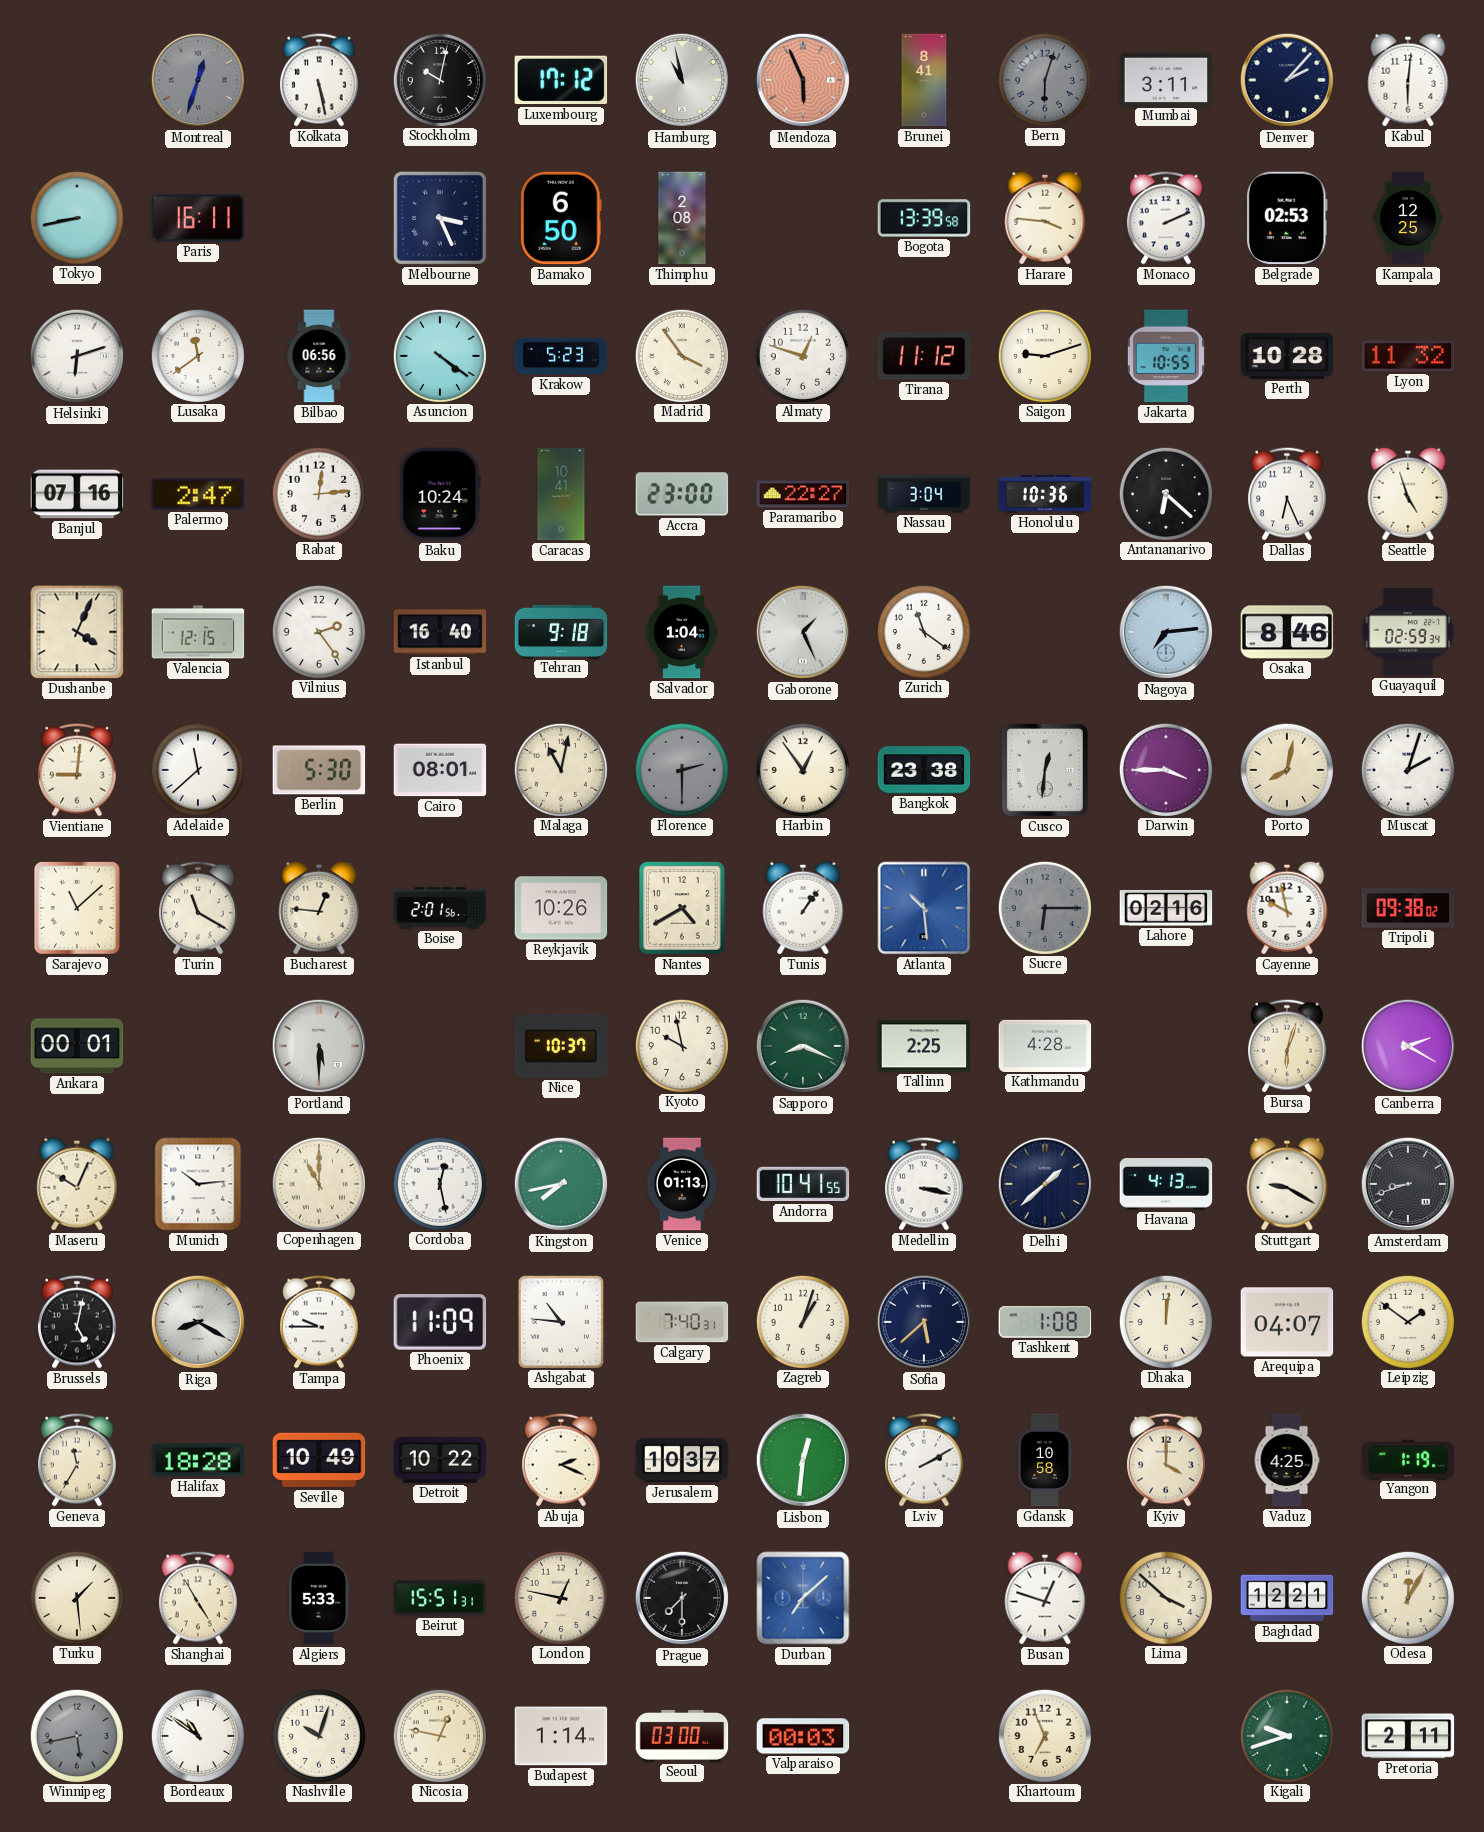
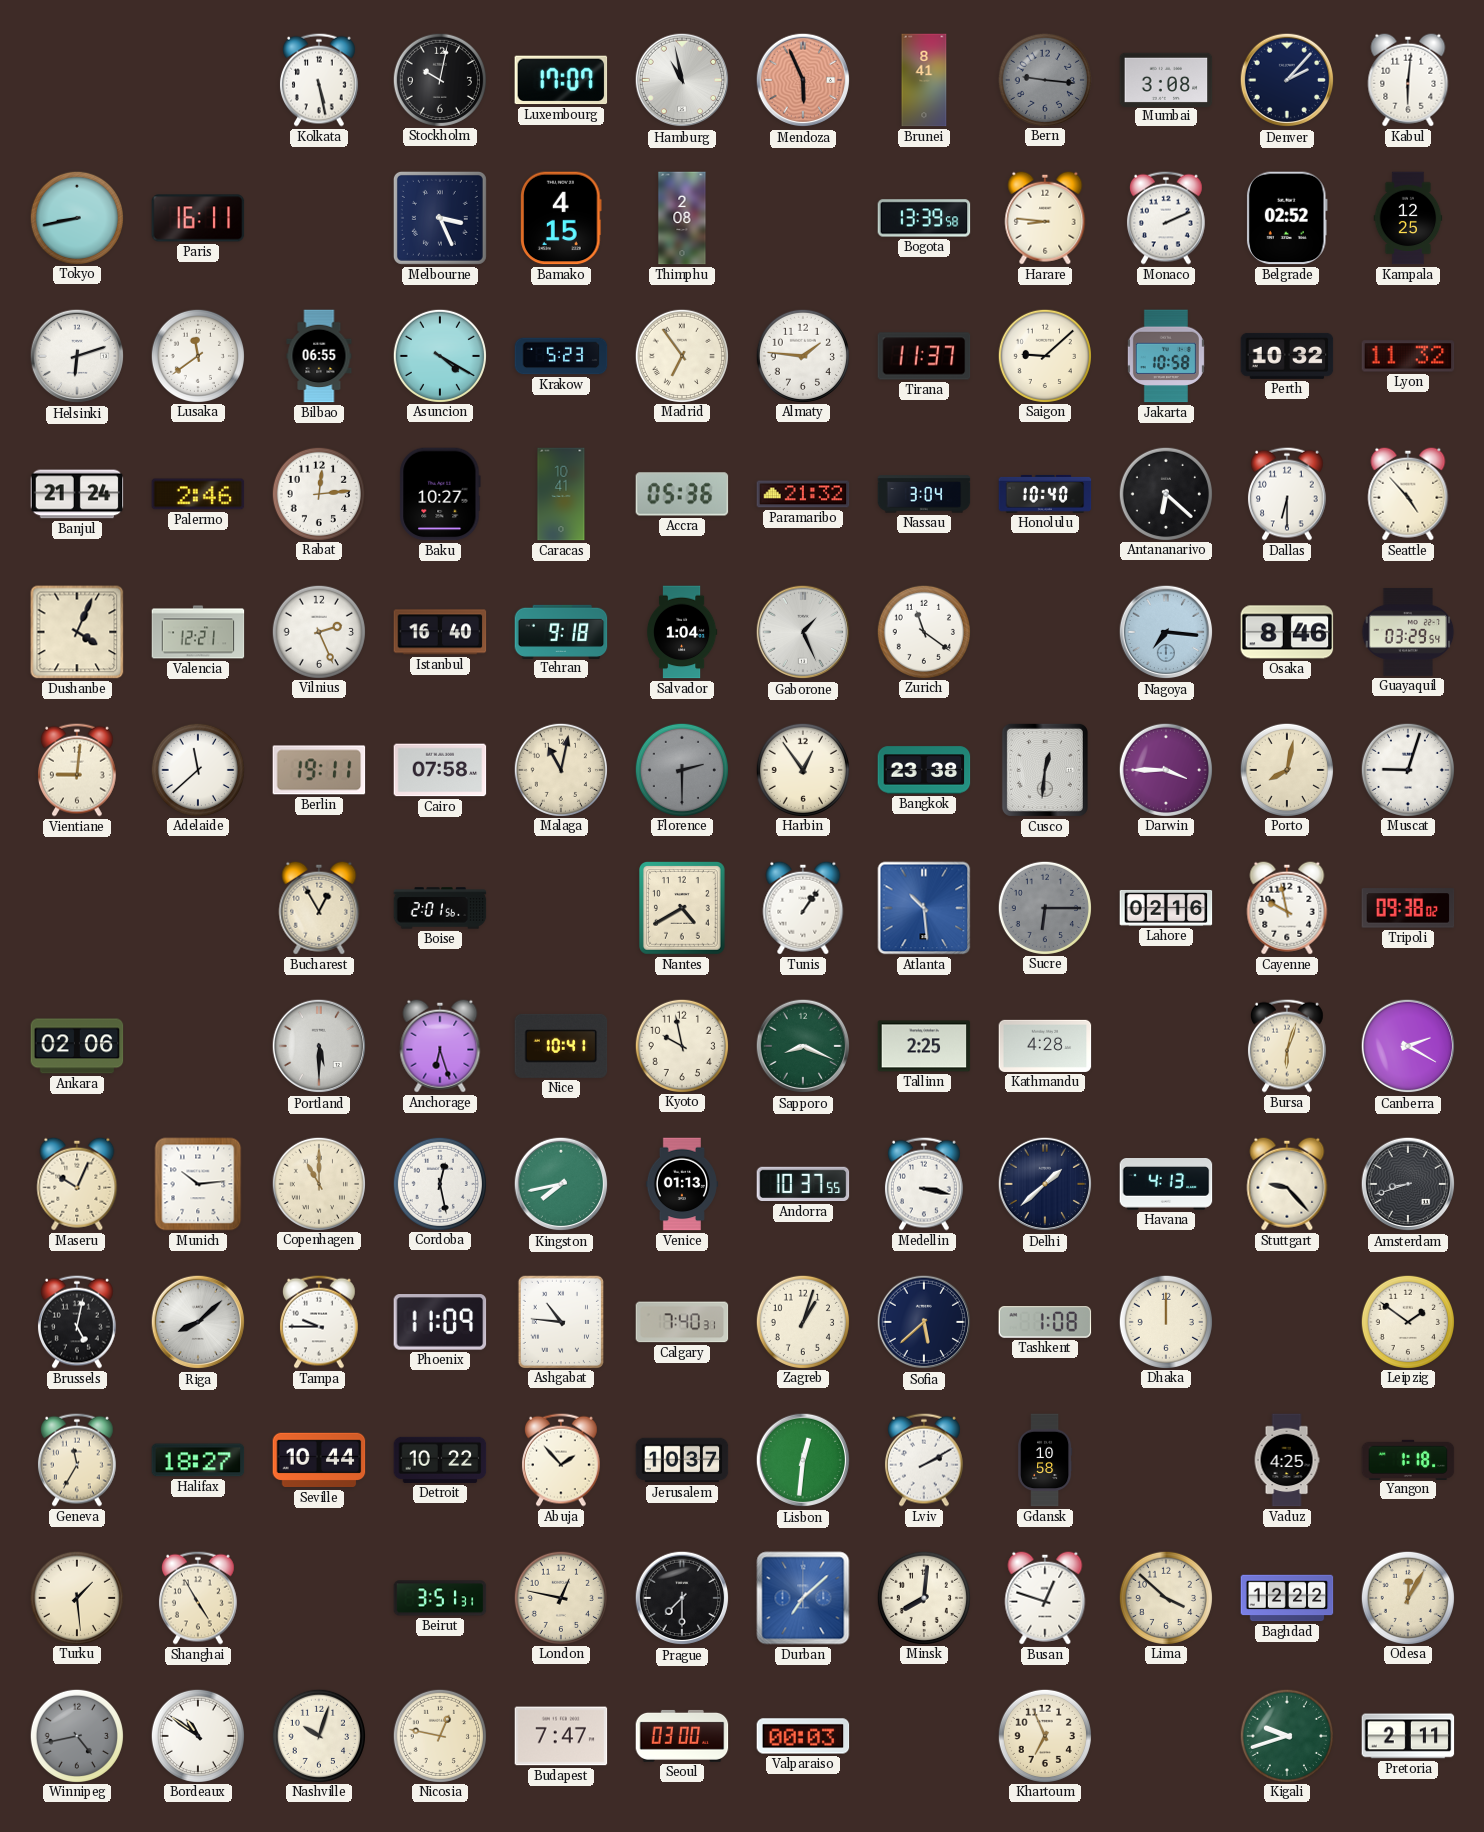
Montreal: 12:33 -> none
Luxembourg: 17:12 -> 17:07
Bern: 6:03 -> 9:16
Mumbai: 3:11 -> 3:08
Bamako: 6:50 -> 4:15
Harare: 3:46 -> 8:46
Belgrade: 02:53 -> 02:52
Bilbao: 06:56 -> 06:55
Asuncion: 4:21 -> 4:20
Madrid: 3:54 -> 6:54
Almaty: 12:48 -> 1:46
Tirana: 11:12 -> 11:37
Saigon: 9:12 -> 9:08
Jakarta: 10:55 -> 10:58
Perth: 10:28 -> 10:32
Banjul: 07:16 -> 21:24
Palermo: 2:47 -> 2:46
Baku: 10:24 -> 10:27
Accra: 23:00 -> 05:36
Paramaribo: 22:27 -> 21:32
Honolulu: 10:36 -> 10:40
Dallas: 6:26 -> 6:30
Seattle: 4:57 -> 4:53
Valencia: 12:15 -> 12:21
Vilnius: 2:24 -> 2:26
Nagoya: 7:14 -> 7:16
Guayaquil: 02:59 -> 03:29
Berlin: 5:30 -> 19:11
Cairo: 08:01 -> 07:58
Muscat: 2:03 -> 9:03
Sarajevo: 11:08 -> none
Turin: 11:20 -> none
Bucharest: 12:46 -> 12:55
Reykjavik: 10:26 -> none
Ankara: 00:01 -> 02:06
Anchorage: none -> 6:27
Nice: 10:37 -> 10:41
Andorra: 10:41 -> 10:37
Stuttgart: 9:20 -> 9:23
Riga: 8:20 -> 8:08
Dhaka: 12:01 -> 12:00
Arequipa: 04:07 -> none
Halifax: 18:28 -> 18:27
Seville: 10:49 -> 10:44
Abuja: 2:19 -> 1:53
Kyiv: 4:00 -> none
Yangon: 1:19 -> 1:18
Algiers: 5:33 -> none
Beirut: 15:51 -> 3:51
Minsk: none -> 8:01
Baghdad: 12:21 -> 12:22
Winnipeg: 5:43 -> 4:43
Budapest: 1:14 -> 7:47
